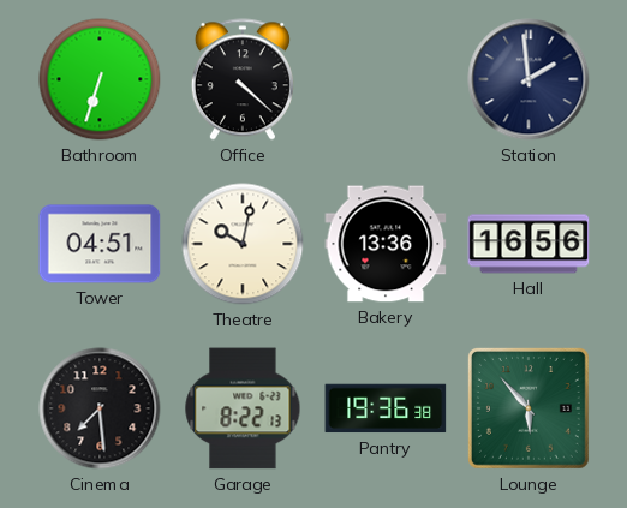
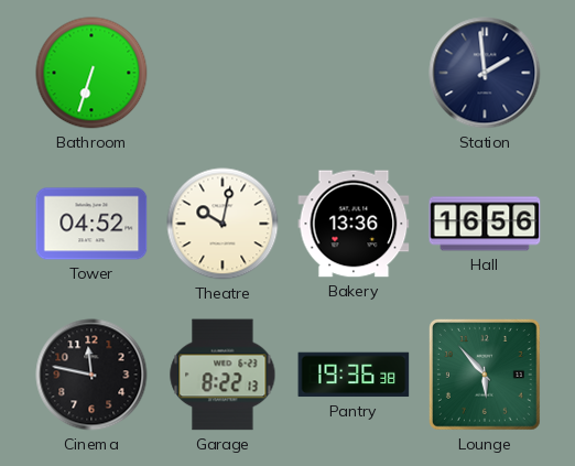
Office: 4:22 -> none
Tower: 04:51 -> 04:52
Cinema: 7:29 -> 11:47
